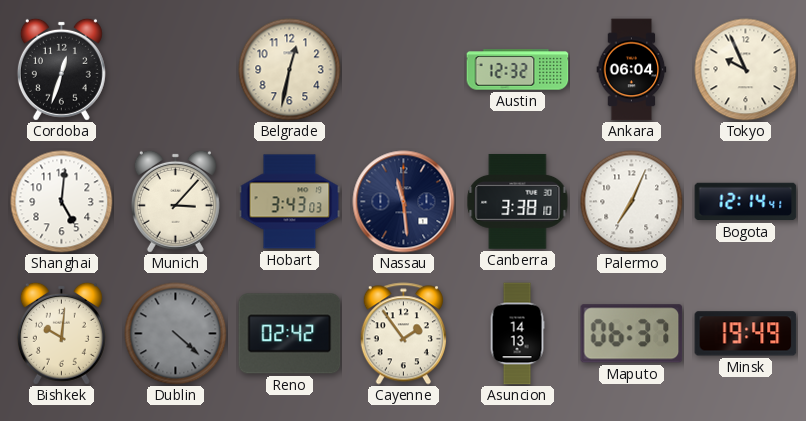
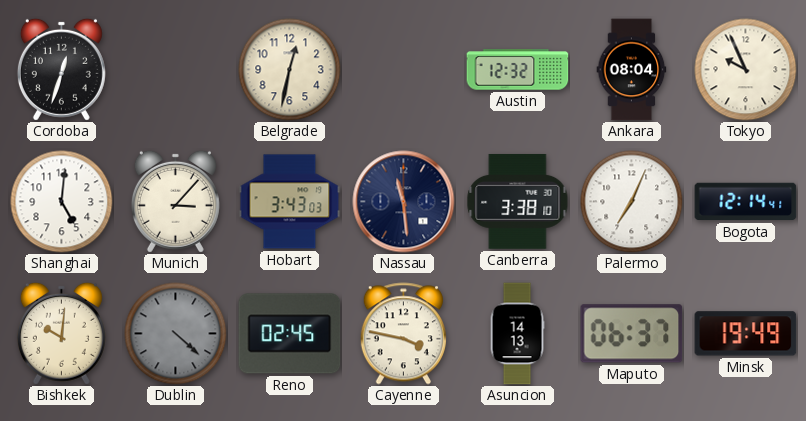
Ankara: 06:04 -> 08:04
Reno: 02:42 -> 02:45
Cayenne: 1:54 -> 3:47
